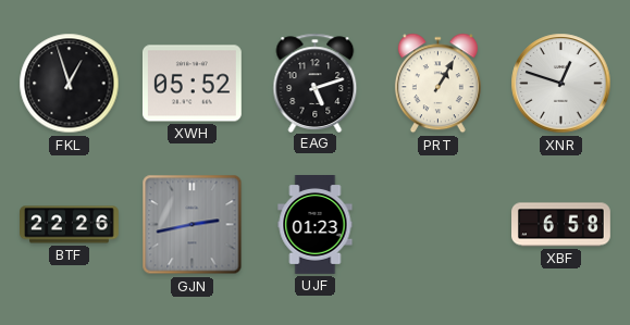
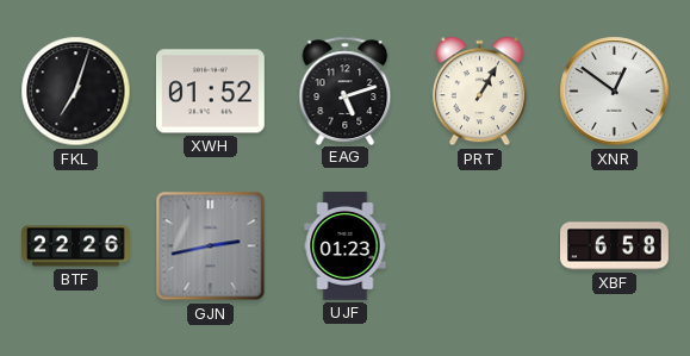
FKL: 12:57 -> 7:03
XWH: 05:52 -> 01:52
XNR: 12:48 -> 12:51
